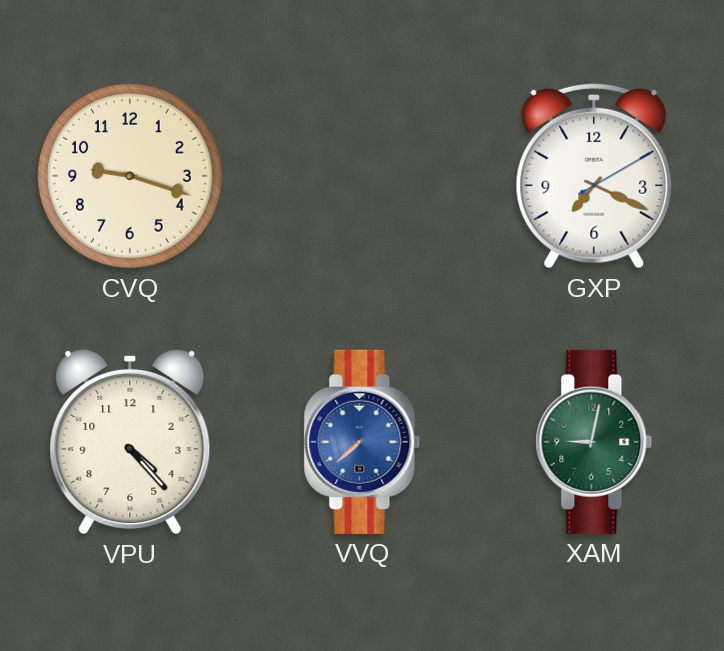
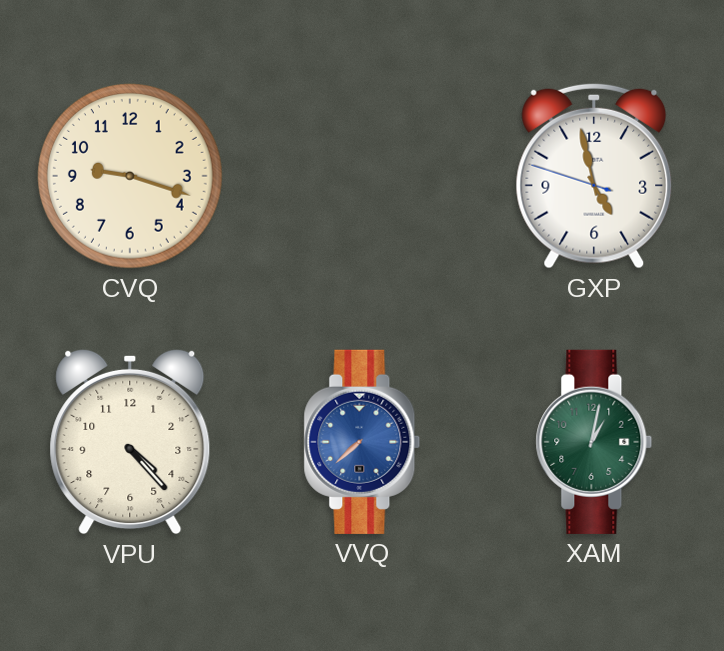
GXP: 7:19 -> 4:57
XAM: 9:02 -> 1:02
